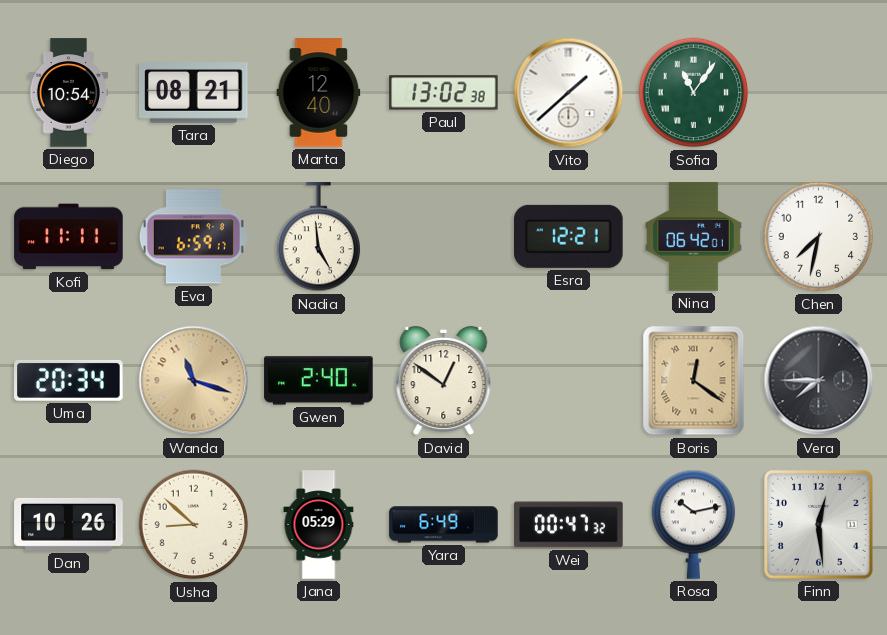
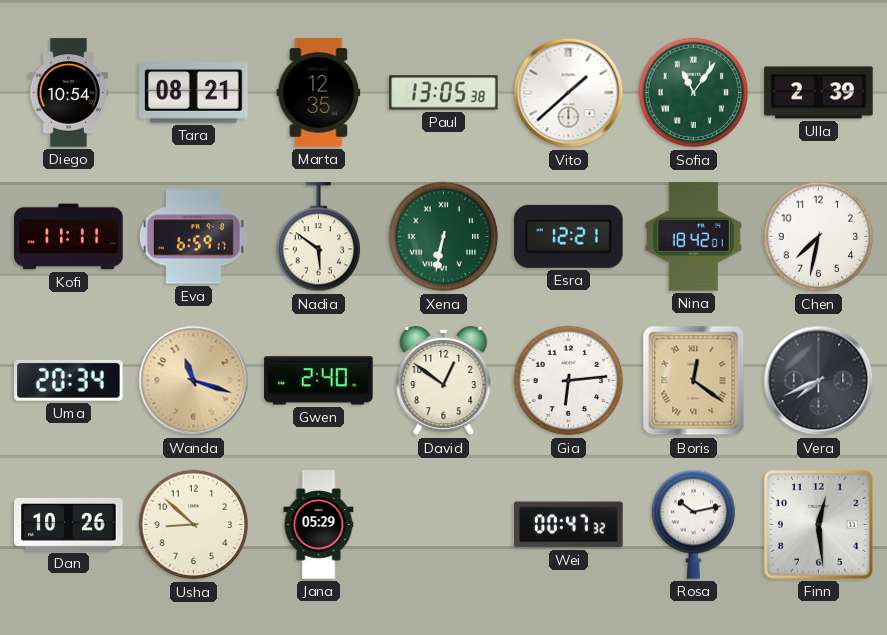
Marta: 12:40 -> 12:35
Paul: 13:02 -> 13:05
Ulla: none -> 2:39
Nadia: 4:59 -> 5:51
Xena: none -> 6:32
Nina: 06:42 -> 18:42
Gia: none -> 6:14
Vera: 7:45 -> 7:41
Yara: 6:49 -> none
